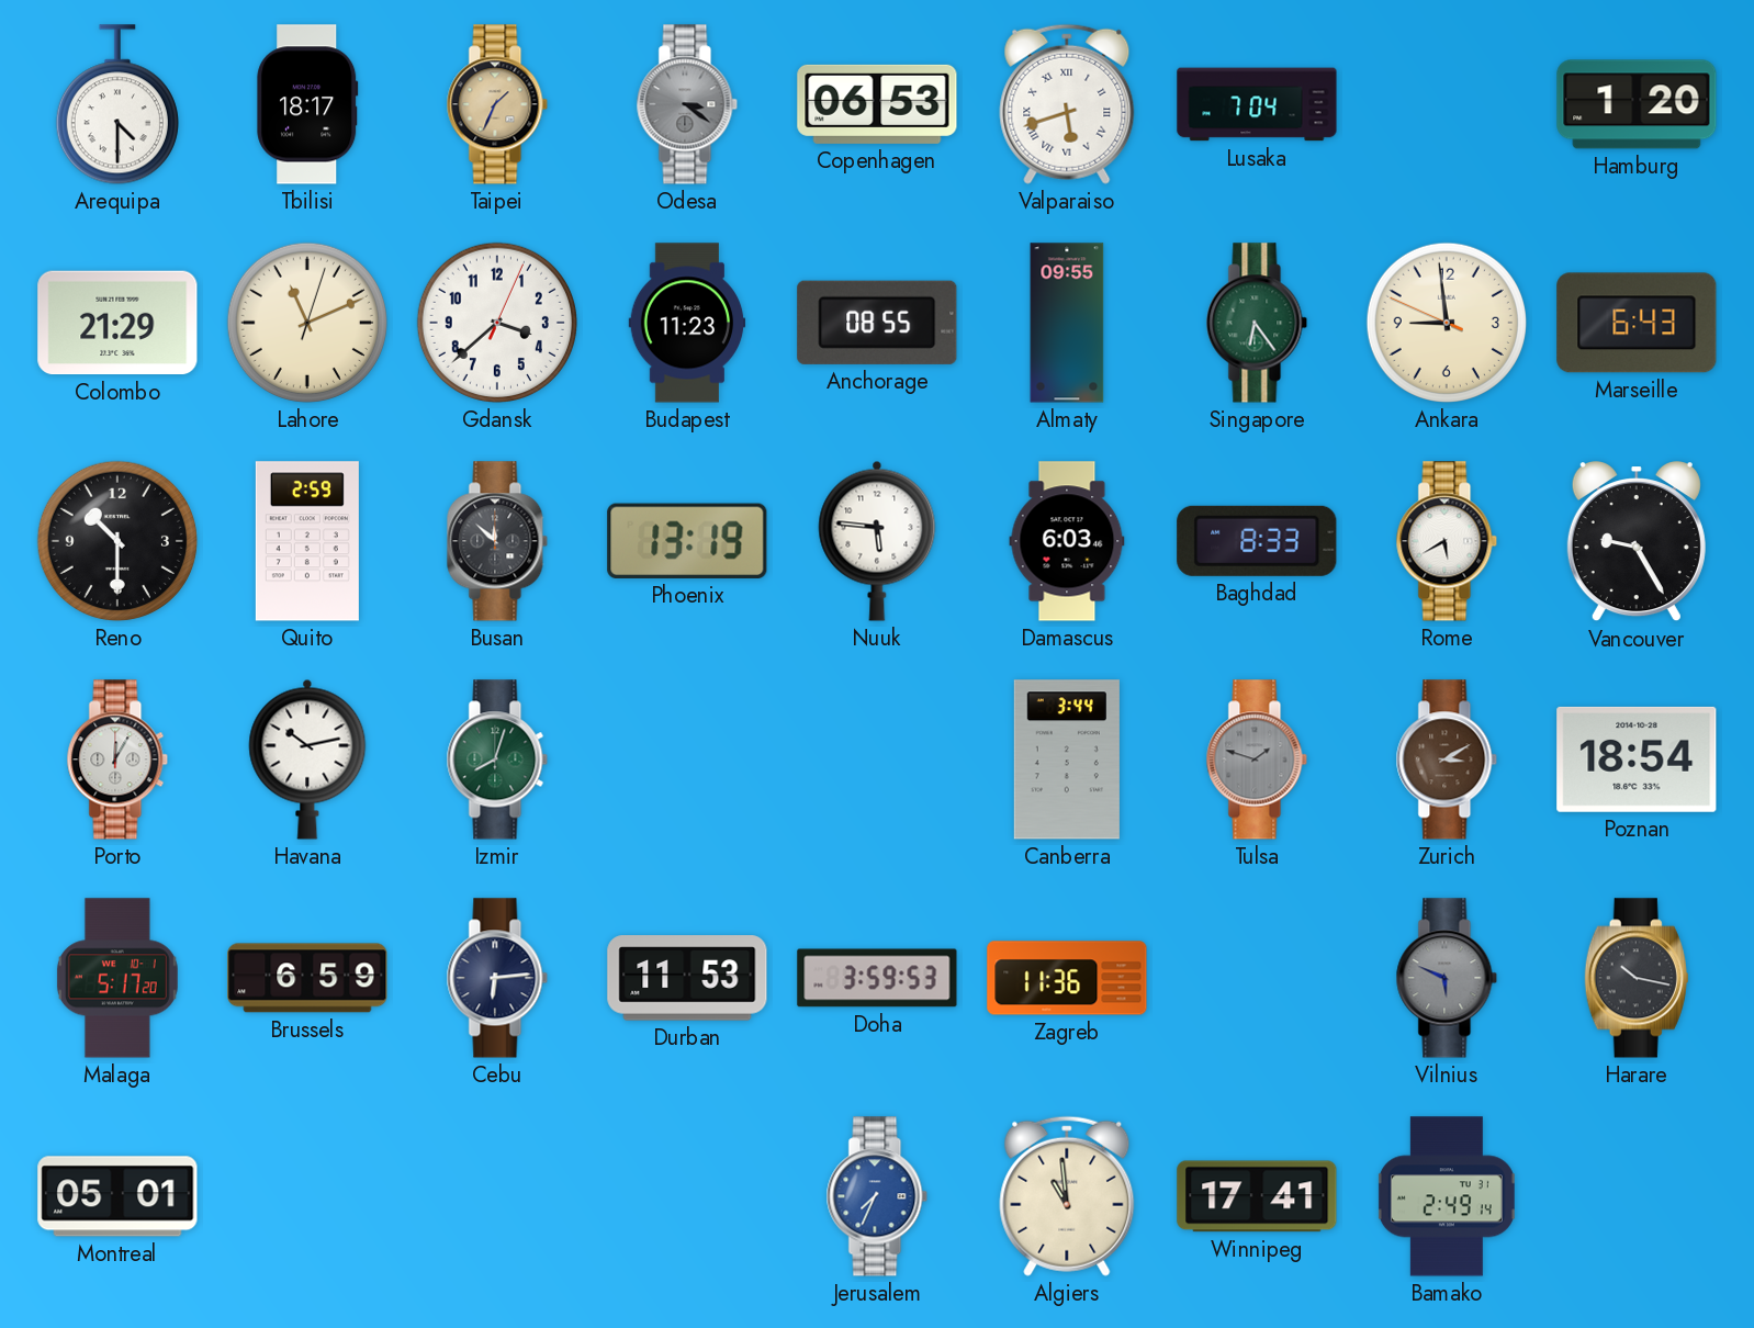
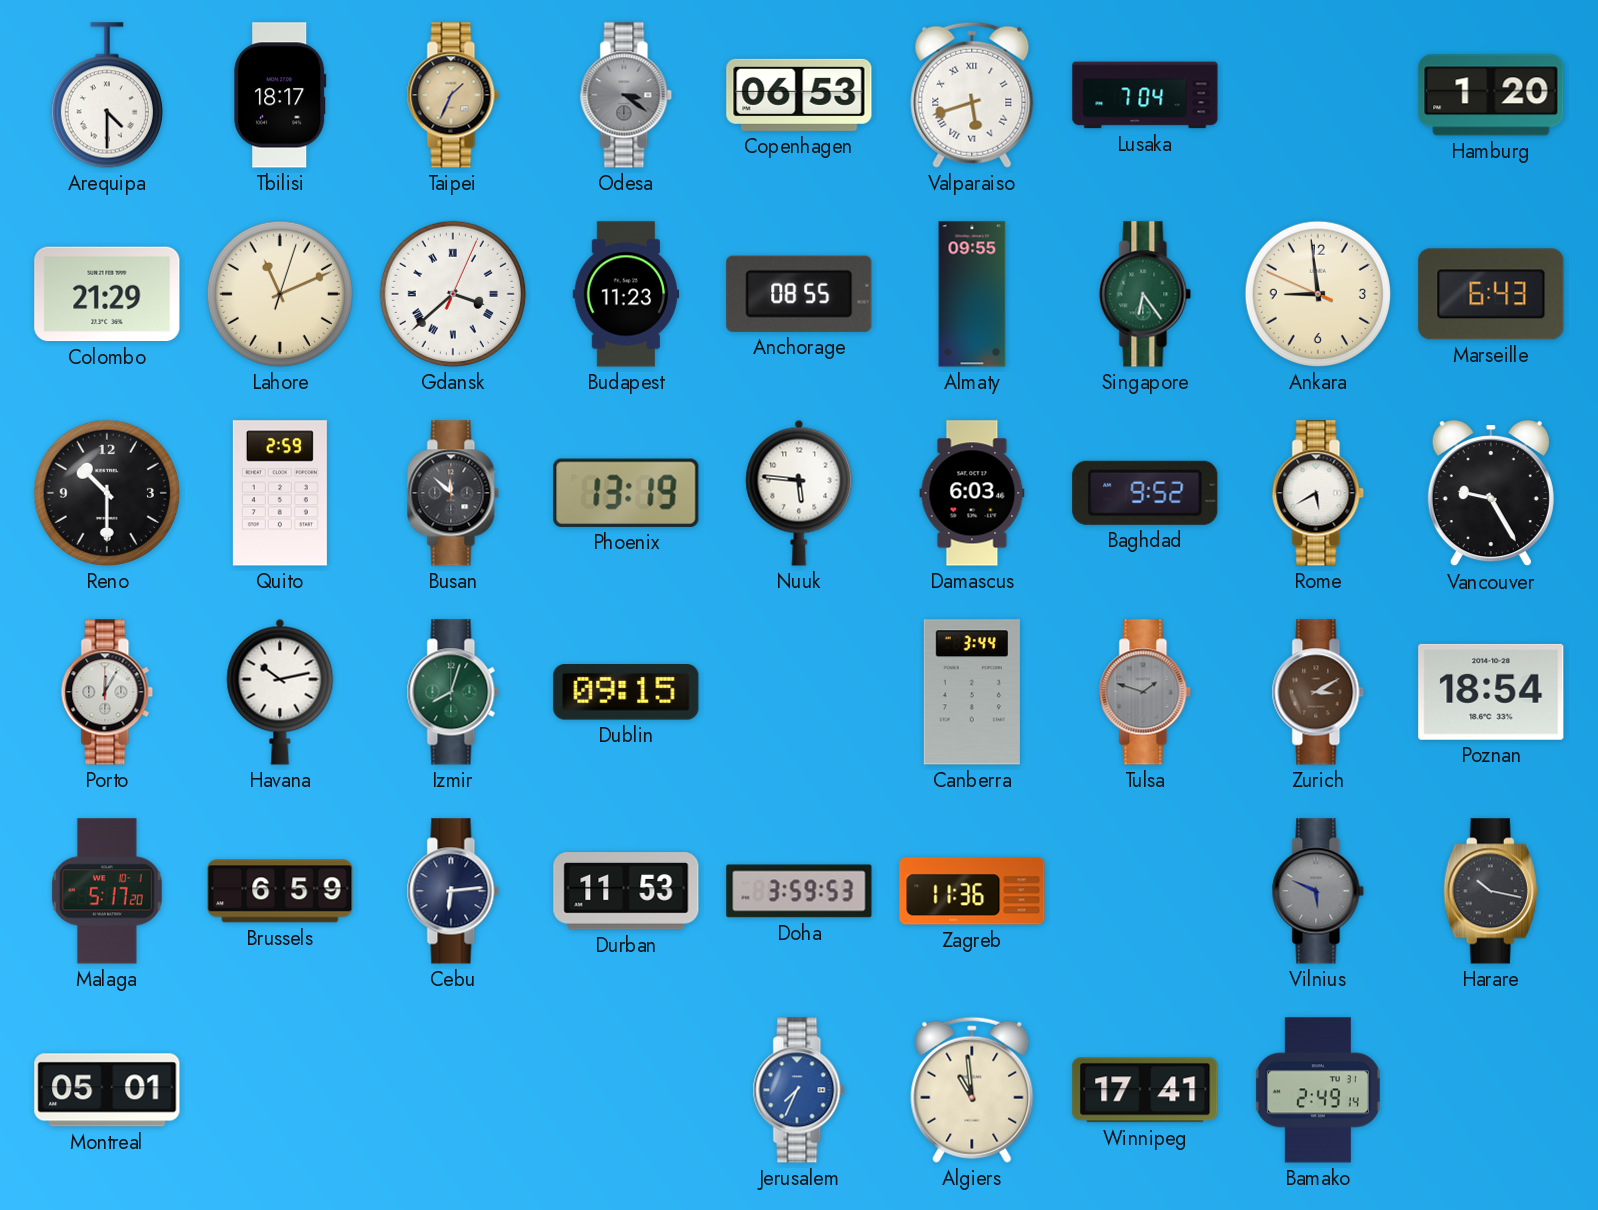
Gdansk numerals: Arabic -> Roman
Baghdad: 8:33 -> 9:52
Dublin: none -> 09:15
